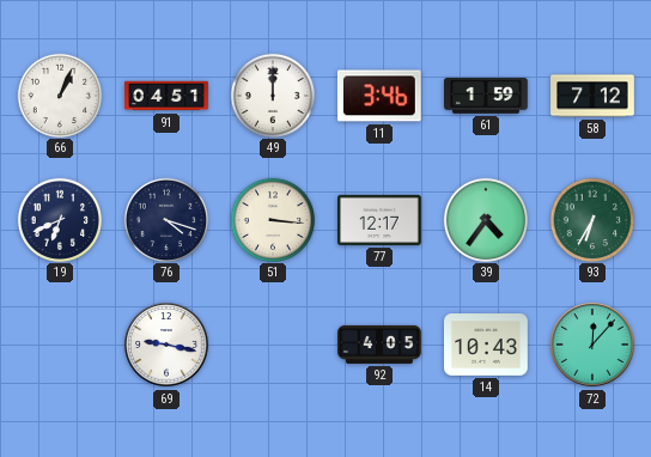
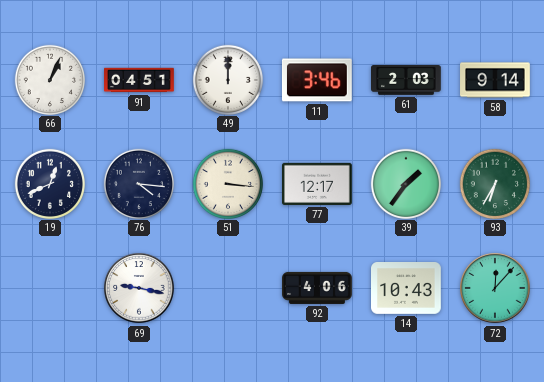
61: 1:59 -> 2:03
58: 7:12 -> 9:14
19: 6:41 -> 12:41
76: 4:18 -> 4:16
39: 4:36 -> 1:36
92: 4:05 -> 4:06
